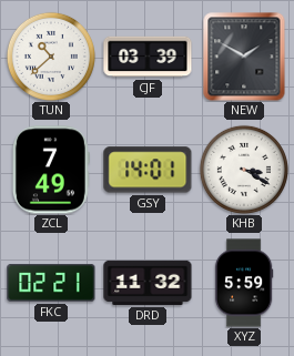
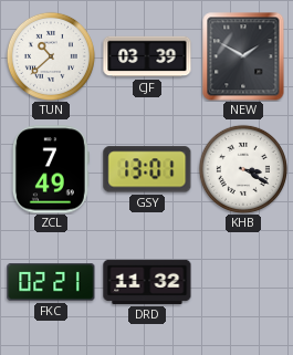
GSY: 14:01 -> 13:01
XYZ: 5:59 -> none
